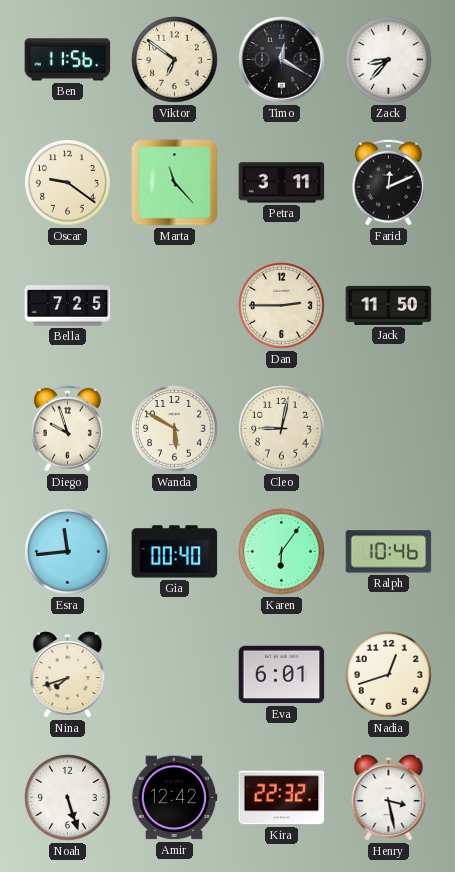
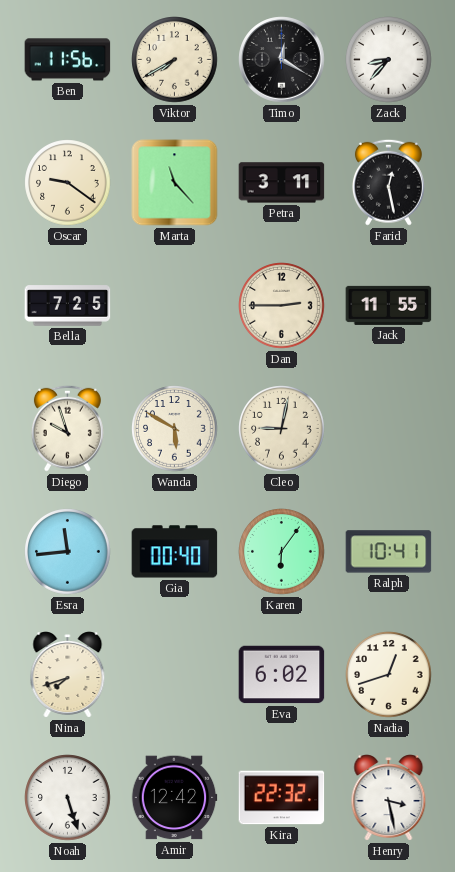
Viktor: 6:51 -> 7:40
Farid: 12:11 -> 12:28
Jack: 11:50 -> 11:55
Ralph: 10:46 -> 10:41
Eva: 6:01 -> 6:02
